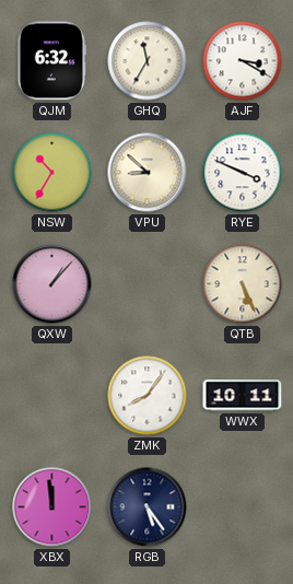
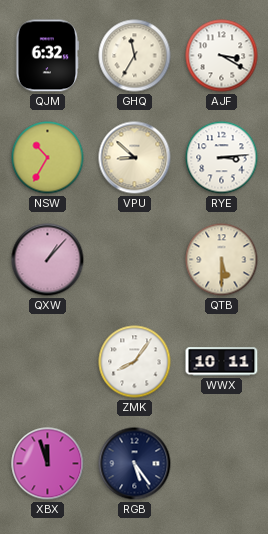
RYE: 3:49 -> 3:14
QTB: 5:26 -> 5:30
XBX: 11:59 -> 11:57
